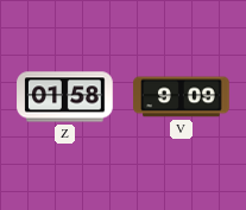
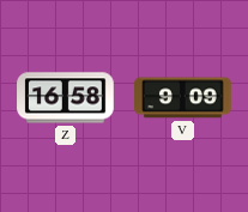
Z: 01:58 -> 16:58
